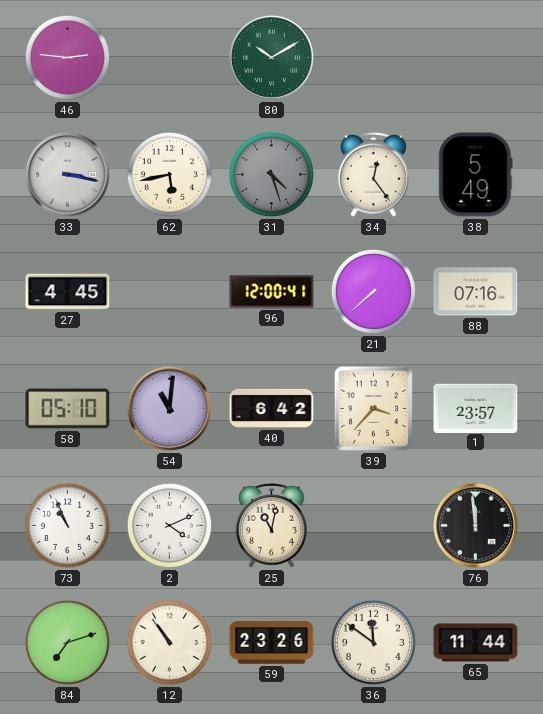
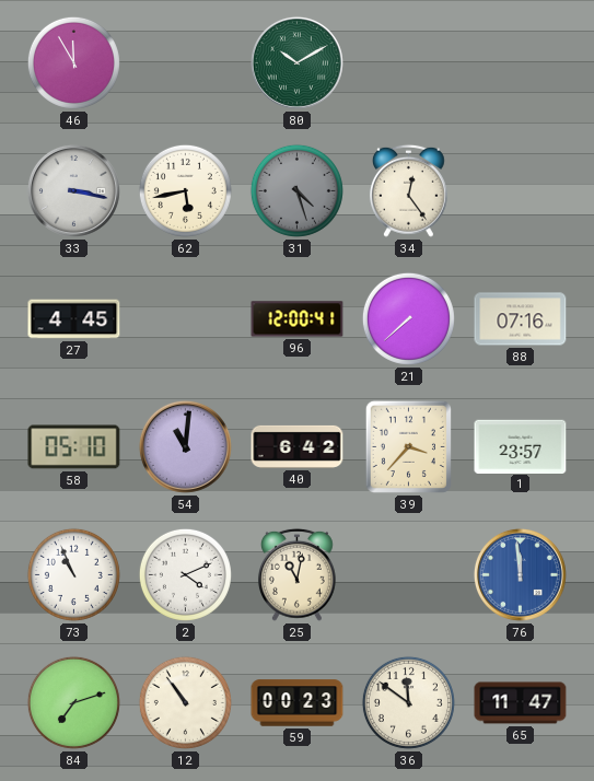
46: 2:46 -> 11:55
38: 5:49 -> none
76 dial: black -> blue
59: 23:26 -> 00:23
65: 11:44 -> 11:47
